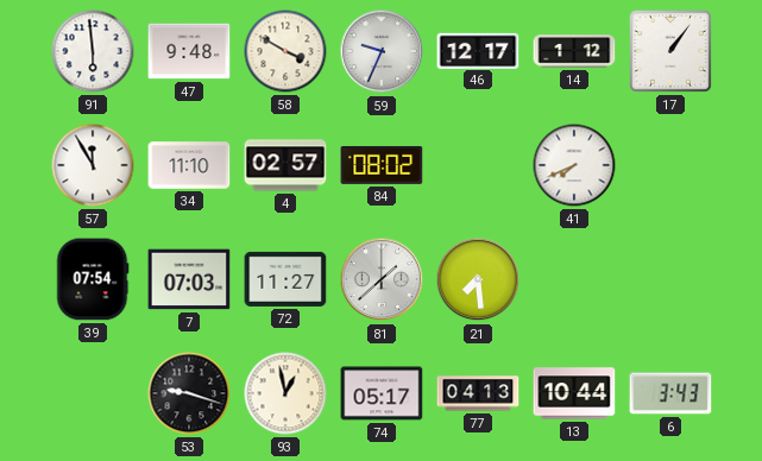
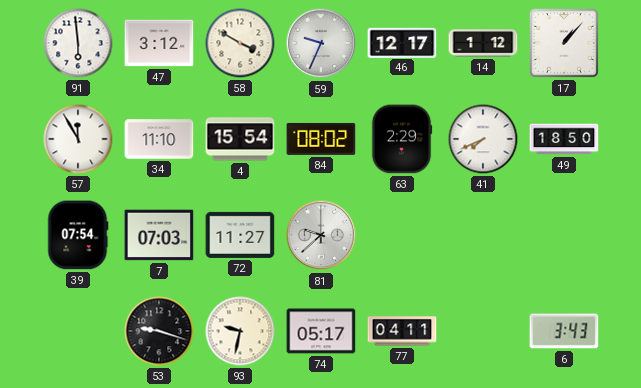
47: 9:48 -> 3:12
17: 1:06 -> 1:07
4: 02:57 -> 15:54
63: none -> 2:29
49: none -> 18:50
81: 1:38 -> 9:38
21: 7:29 -> none
93: 12:58 -> 9:32
77: 04:13 -> 04:11
13: 10:44 -> none
